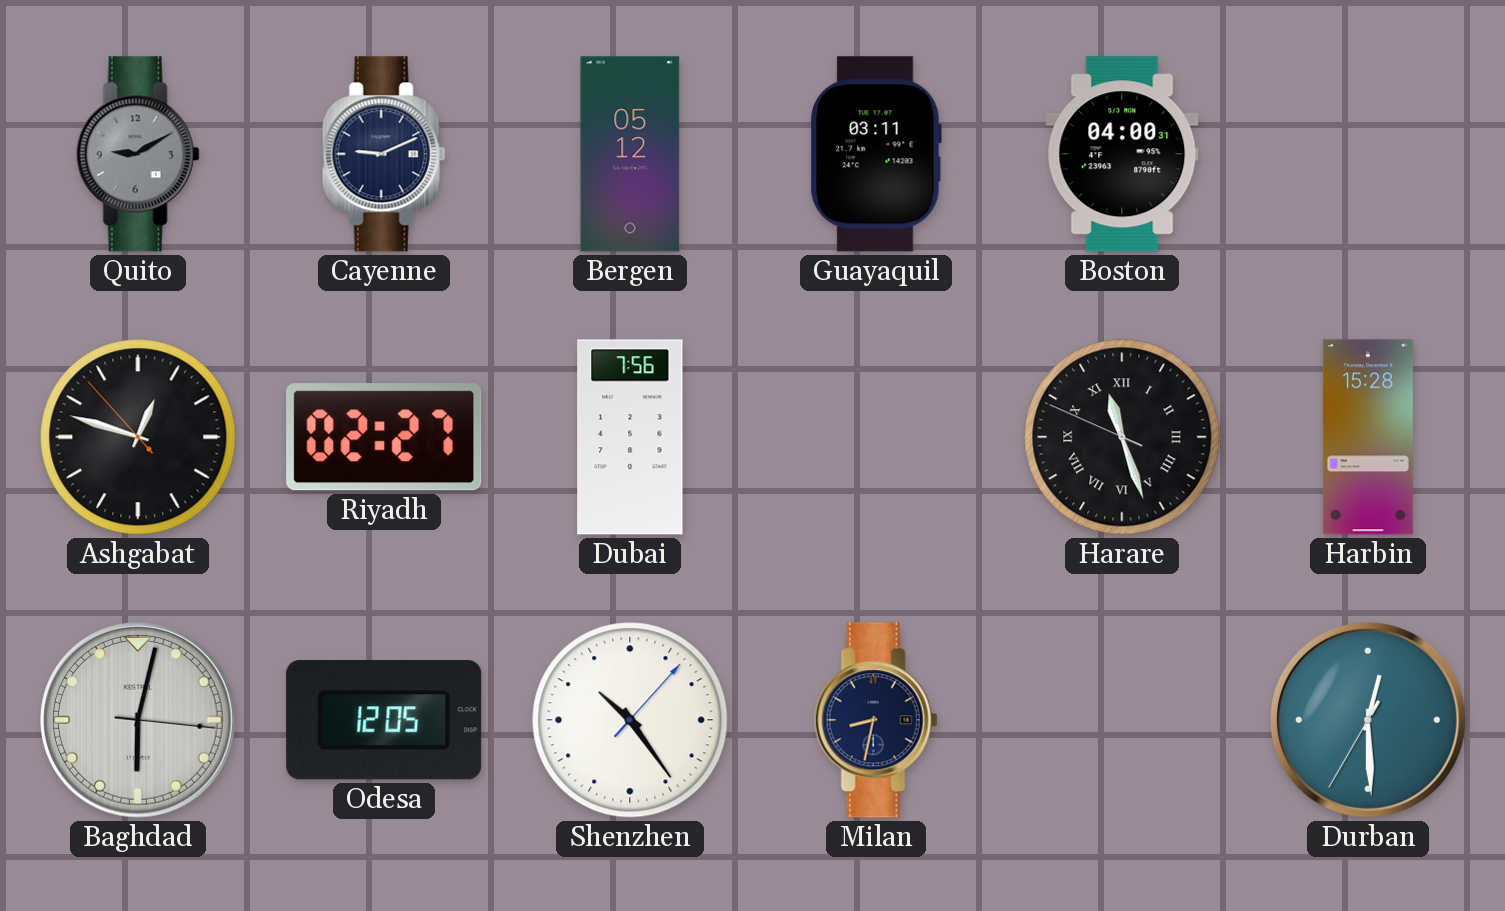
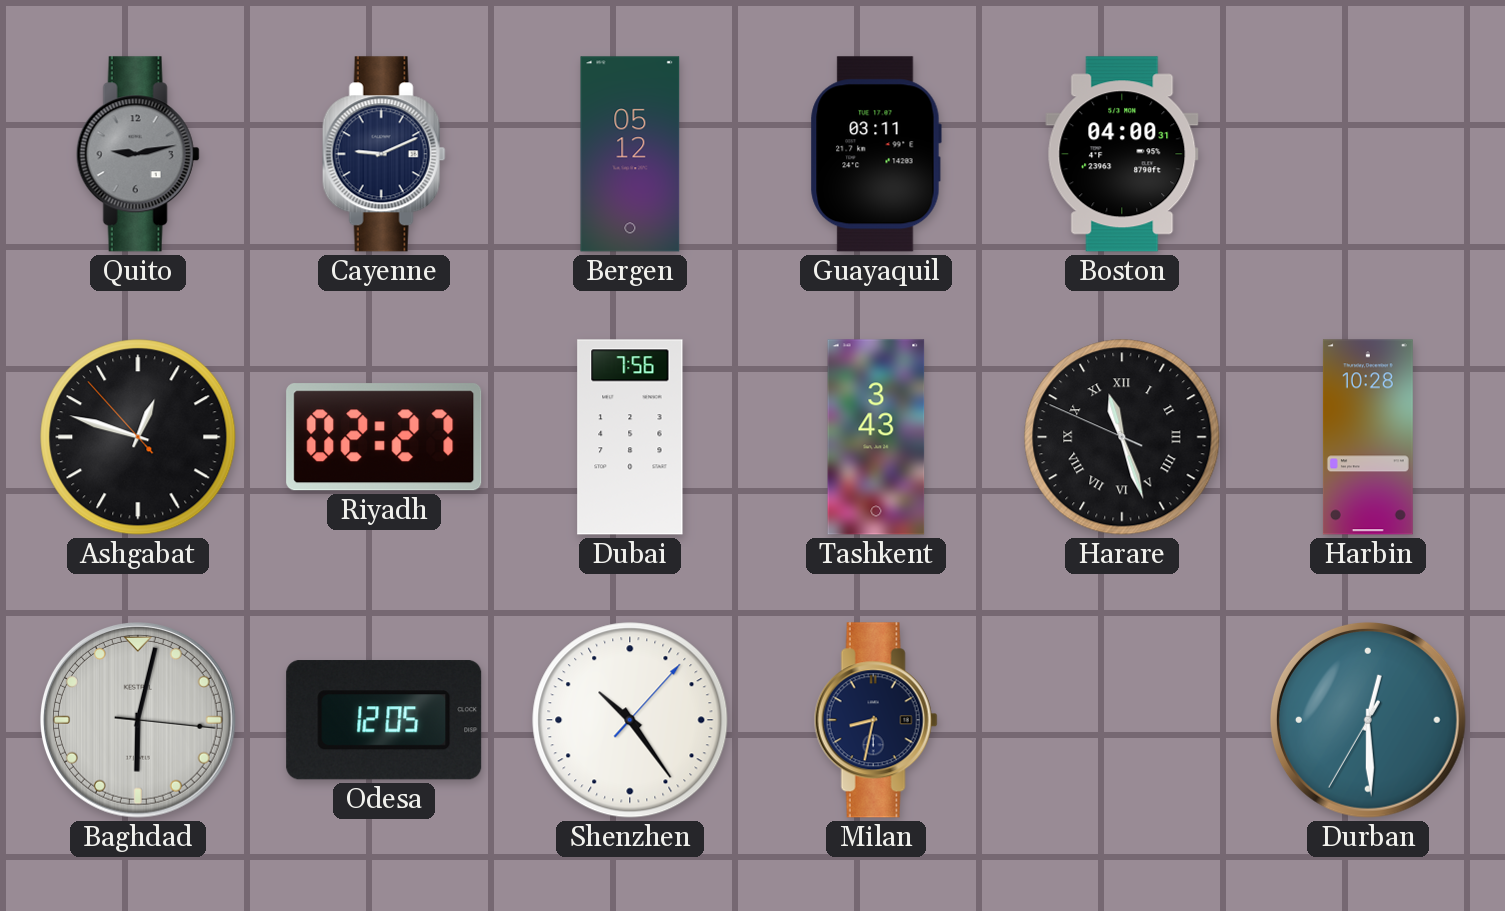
Quito: 9:10 -> 9:13
Tashkent: none -> 3:43
Harbin: 15:28 -> 10:28
